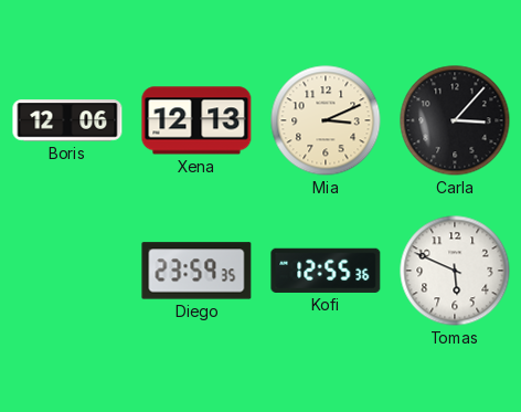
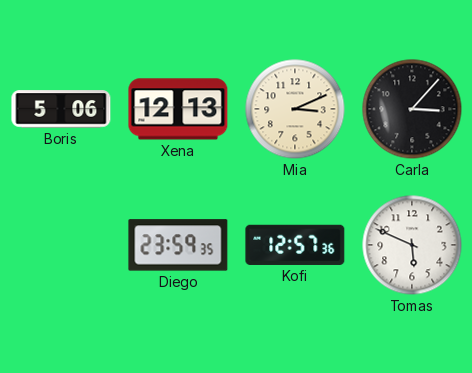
Boris: 12:06 -> 5:06
Kofi: 12:55 -> 12:57
